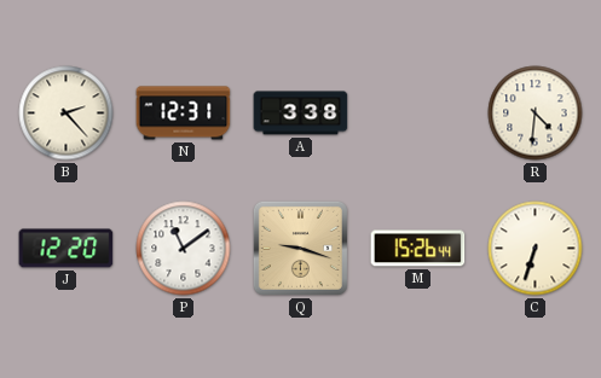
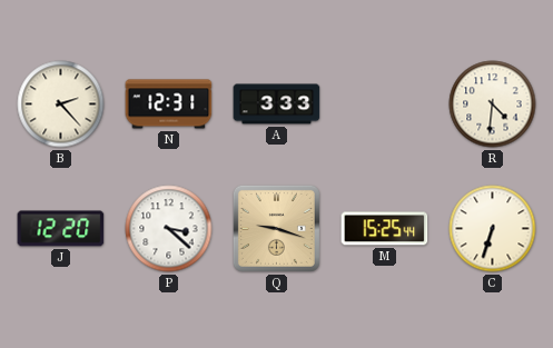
A: 3:38 -> 3:33
P: 11:09 -> 3:22
M: 15:26 -> 15:25
